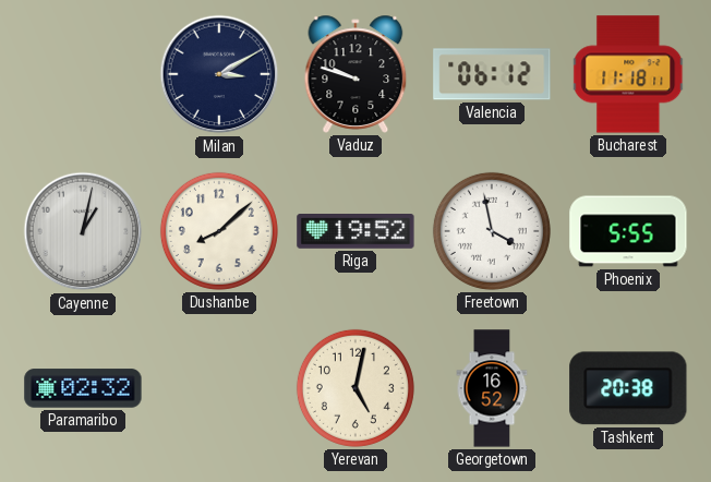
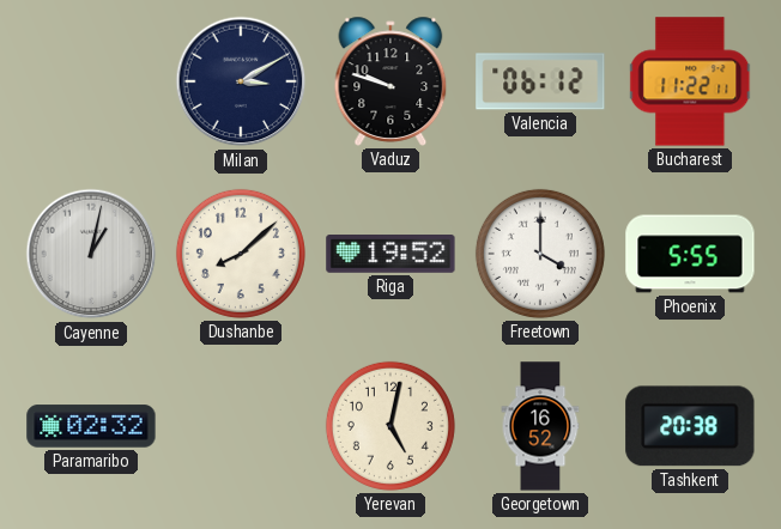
Bucharest: 11:18 -> 11:22
Freetown: 3:58 -> 4:00
